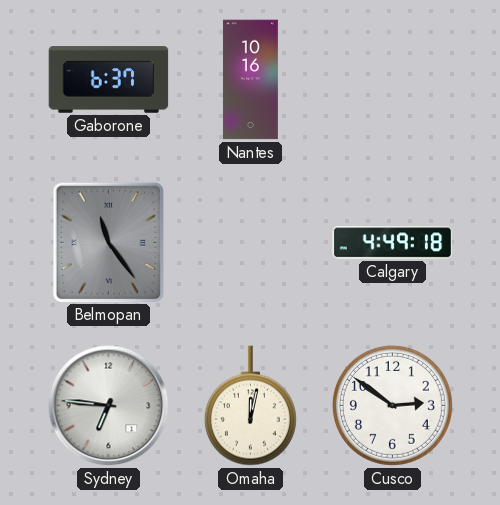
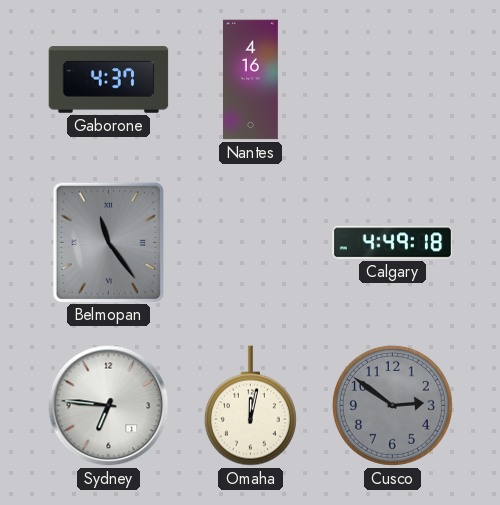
Gaborone: 6:37 -> 4:37
Nantes: 10:16 -> 4:16
Cusco dial: white -> grey
